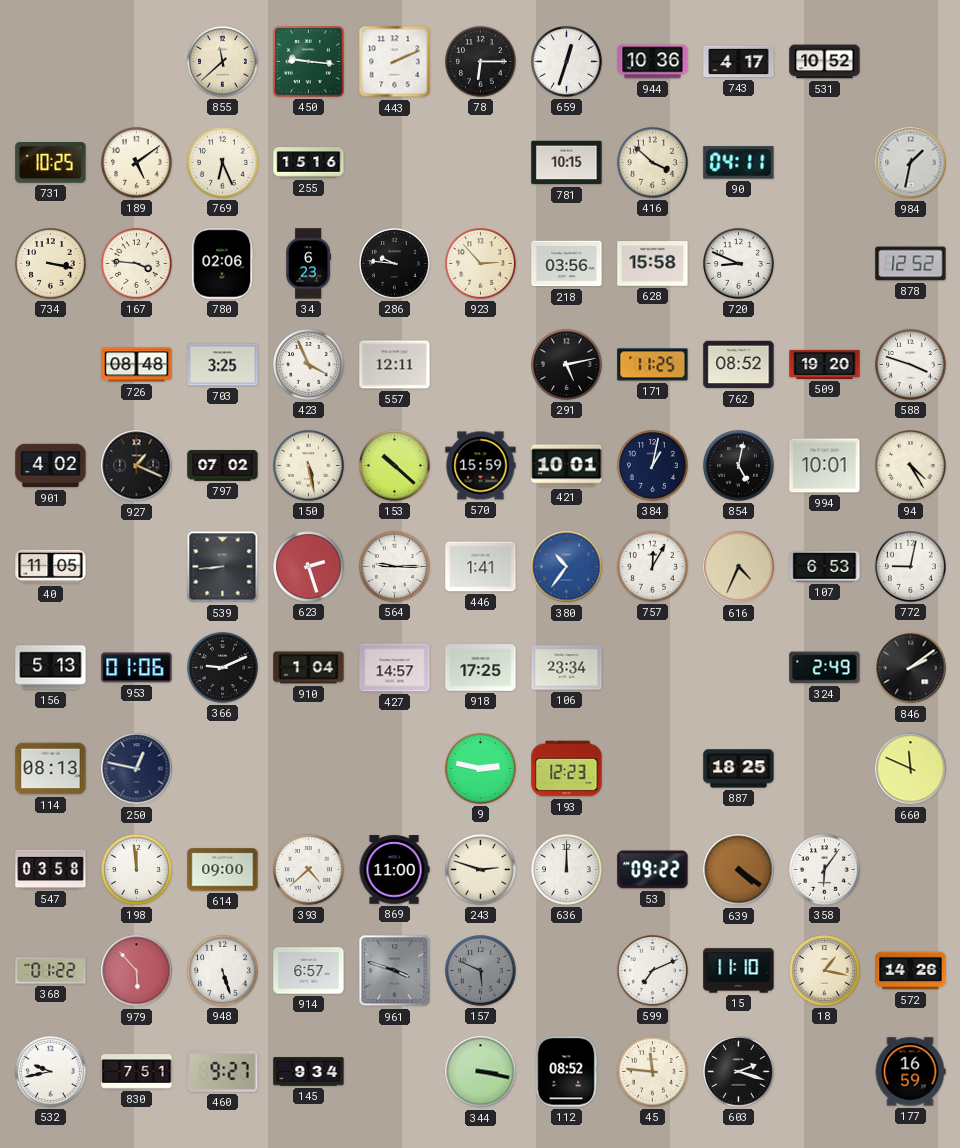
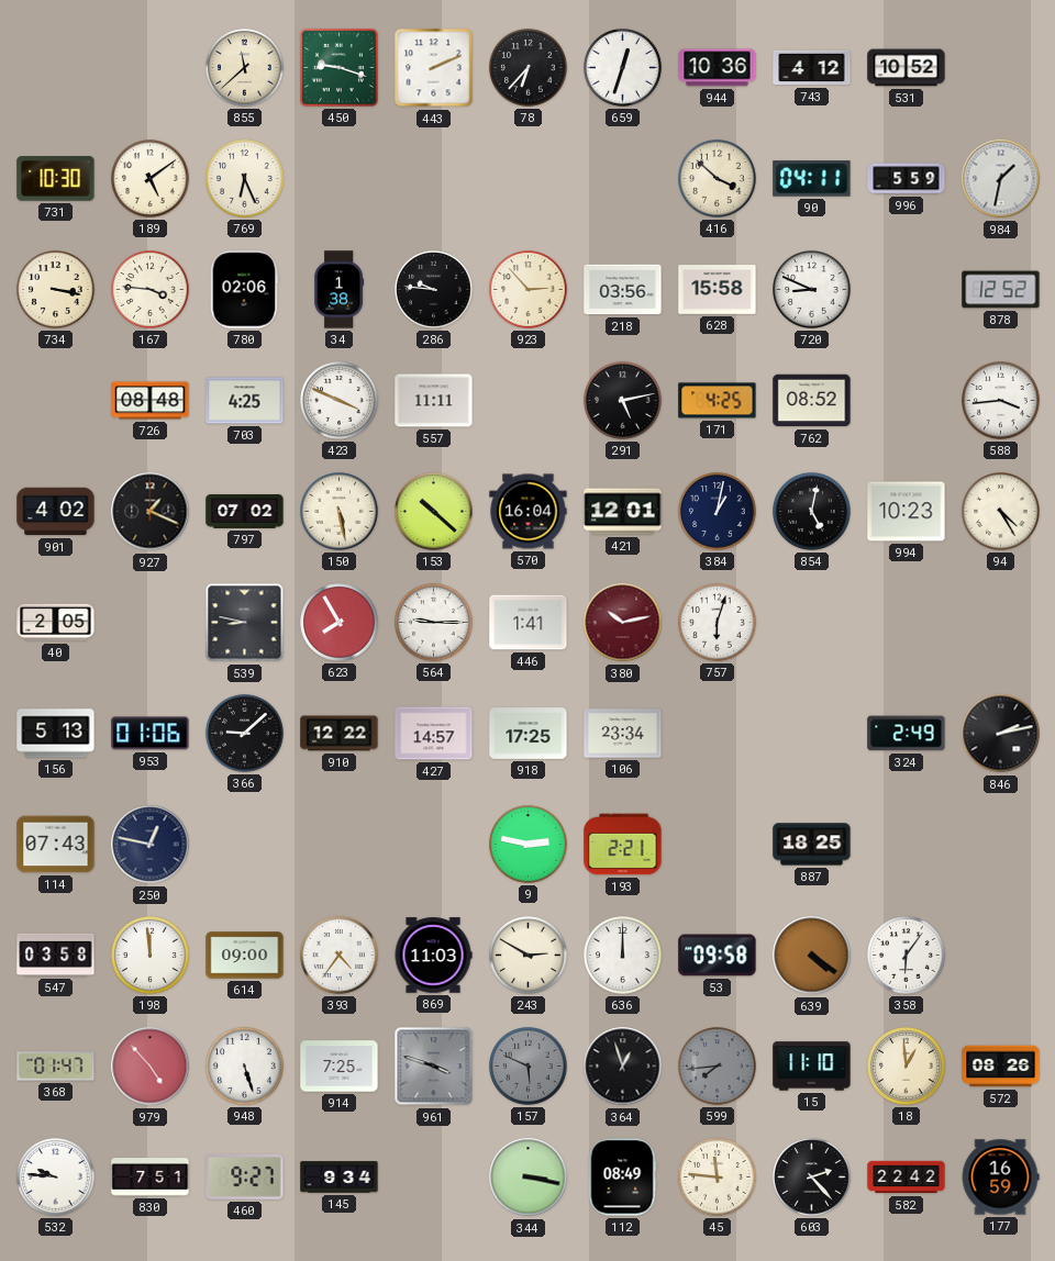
450: 9:16 -> 9:18
78: 6:15 -> 6:37
743: 4:17 -> 4:12
731: 10:25 -> 10:30
255: 15:16 -> none
781: 10:15 -> none
996: none -> 5:59
34: 6:23 -> 1:38
703: 3:25 -> 4:25
423: 3:56 -> 3:49
557: 12:11 -> 11:11
171: 11:25 -> 4:25
509: 19:20 -> none
588: 3:48 -> 3:44
570: 15:59 -> 16:04
421: 10:01 -> 12:01
994: 10:01 -> 10:23
40: 11:05 -> 2:05
539: 8:44 -> 8:47
623: 2:27 -> 7:55
380: 10:36 -> 10:13
380 dial: blue -> burgundy
757: 12:05 -> 6:03
616: 4:34 -> none
107: 6:53 -> none
772: 9:02 -> none
366: 9:11 -> 9:08
910: 1:04 -> 12:22
846: 2:09 -> 2:13
114: 08:13 -> 07:43
193: 12:23 -> 2:21
660: 11:49 -> none
393: 4:38 -> 4:36
869: 11:00 -> 11:03
243: 2:48 -> 2:50
53: 09:22 -> 09:58
368: 01:22 -> 01:47
979: 5:53 -> 4:53
914: 6:57 -> 7:25
364: none -> 12:57
599: 7:11 -> 7:44
599 dial: white -> grey
18: 1:17 -> 12:59
572: 14:26 -> 08:26
532: 9:43 -> 9:46
112: 08:52 -> 08:49
603: 2:18 -> 2:23
582: none -> 22:42
